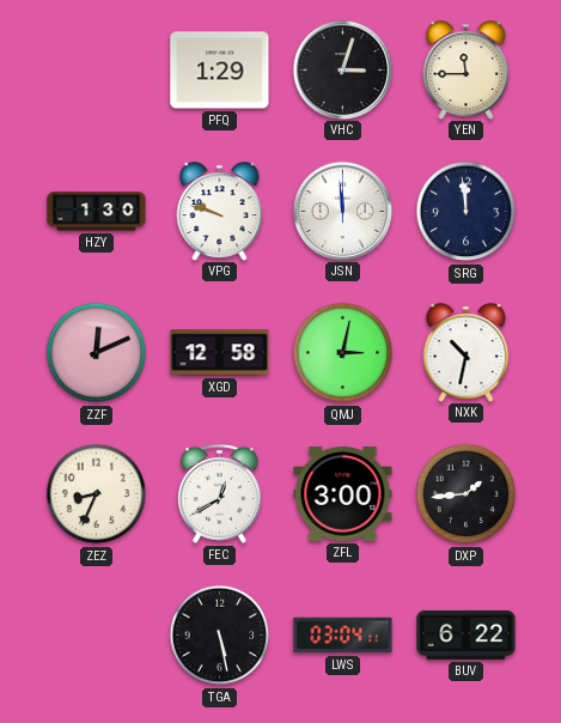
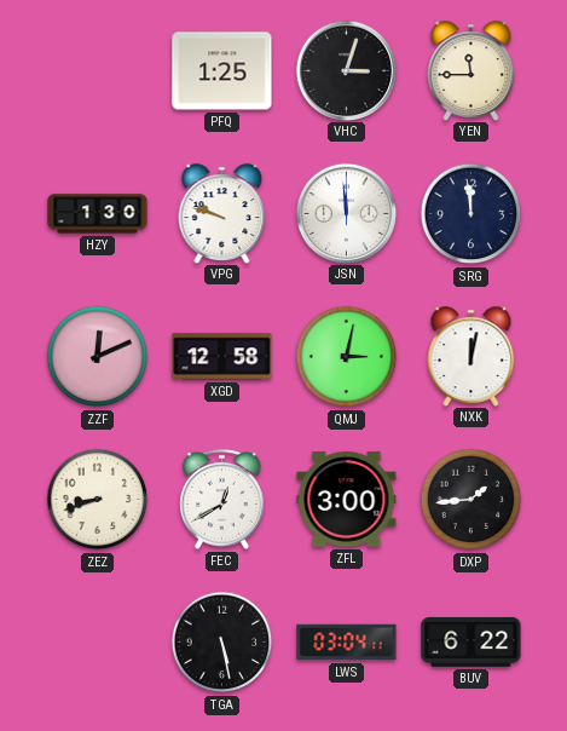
PFQ: 1:29 -> 1:25
NXK: 10:32 -> 12:02
ZEZ: 8:34 -> 8:42
